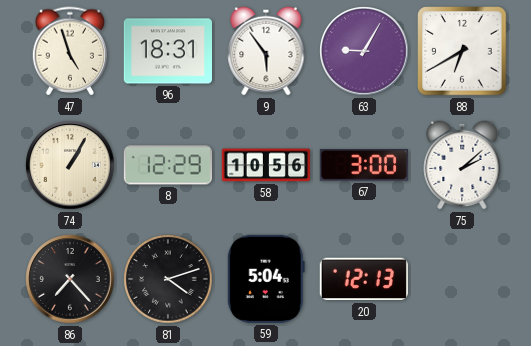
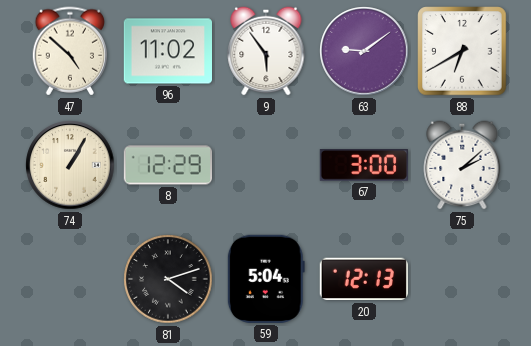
47: 4:57 -> 4:52
96: 18:31 -> 11:02
63: 9:05 -> 9:09
58: 10:56 -> none
86: 7:23 -> none
